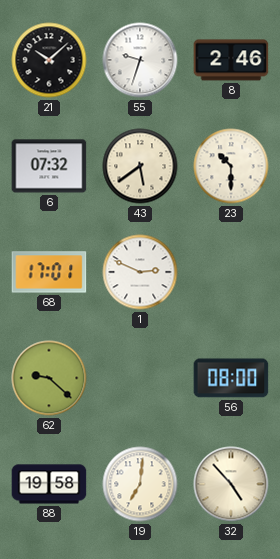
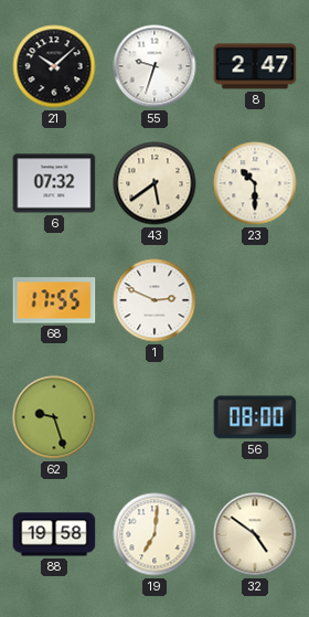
8: 2:46 -> 2:47
68: 17:01 -> 17:55
62: 9:22 -> 9:27
32: 4:53 -> 4:51
